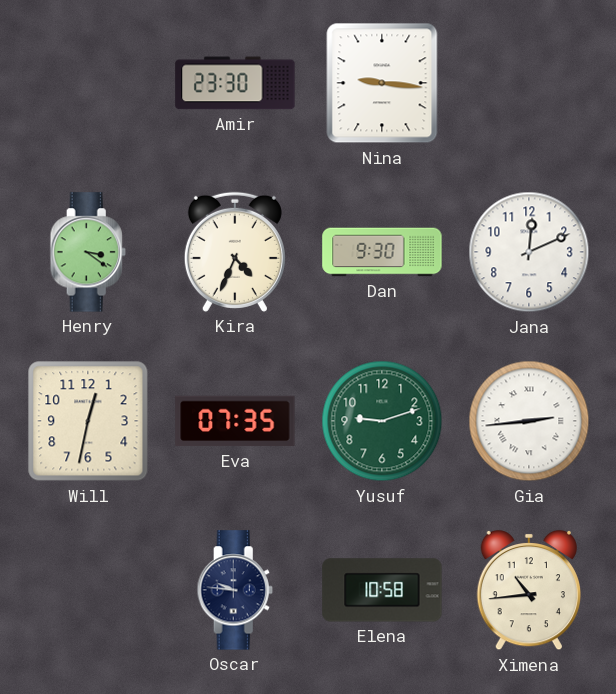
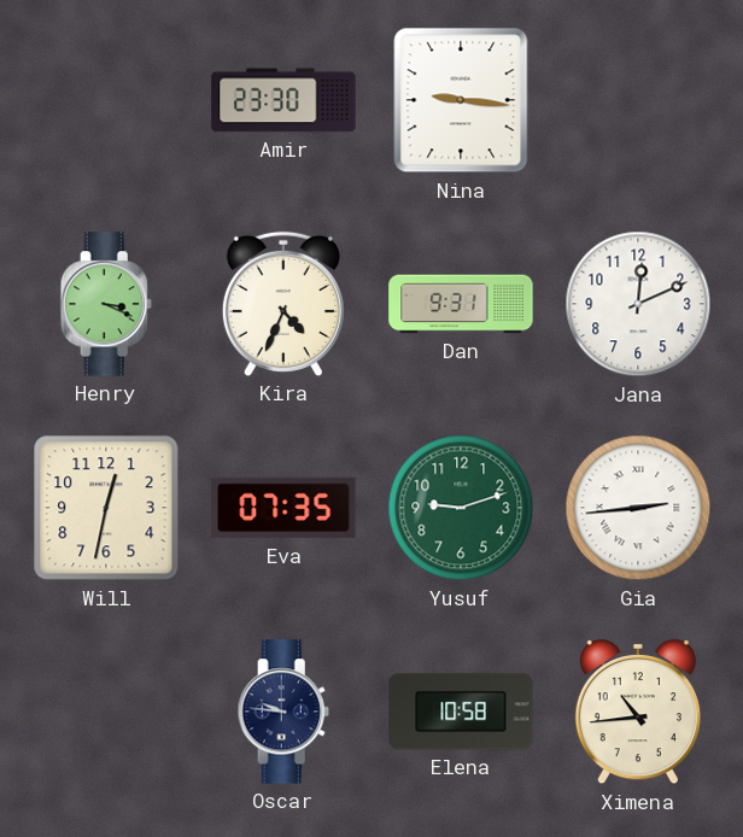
Henry: 3:21 -> 3:19
Dan: 9:30 -> 9:31
